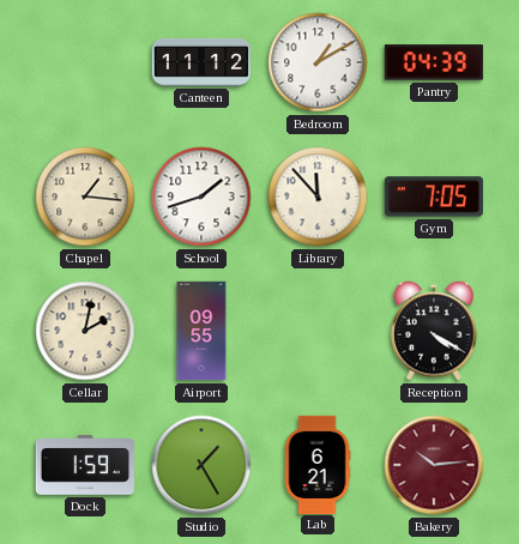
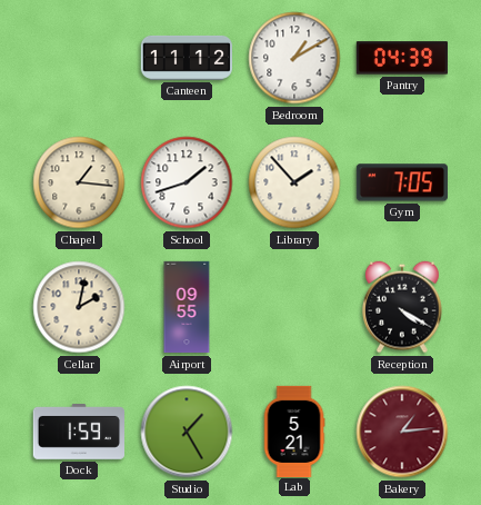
Library: 11:53 -> 1:53
Lab: 6:21 -> 5:21
Bakery: 10:14 -> 1:14
